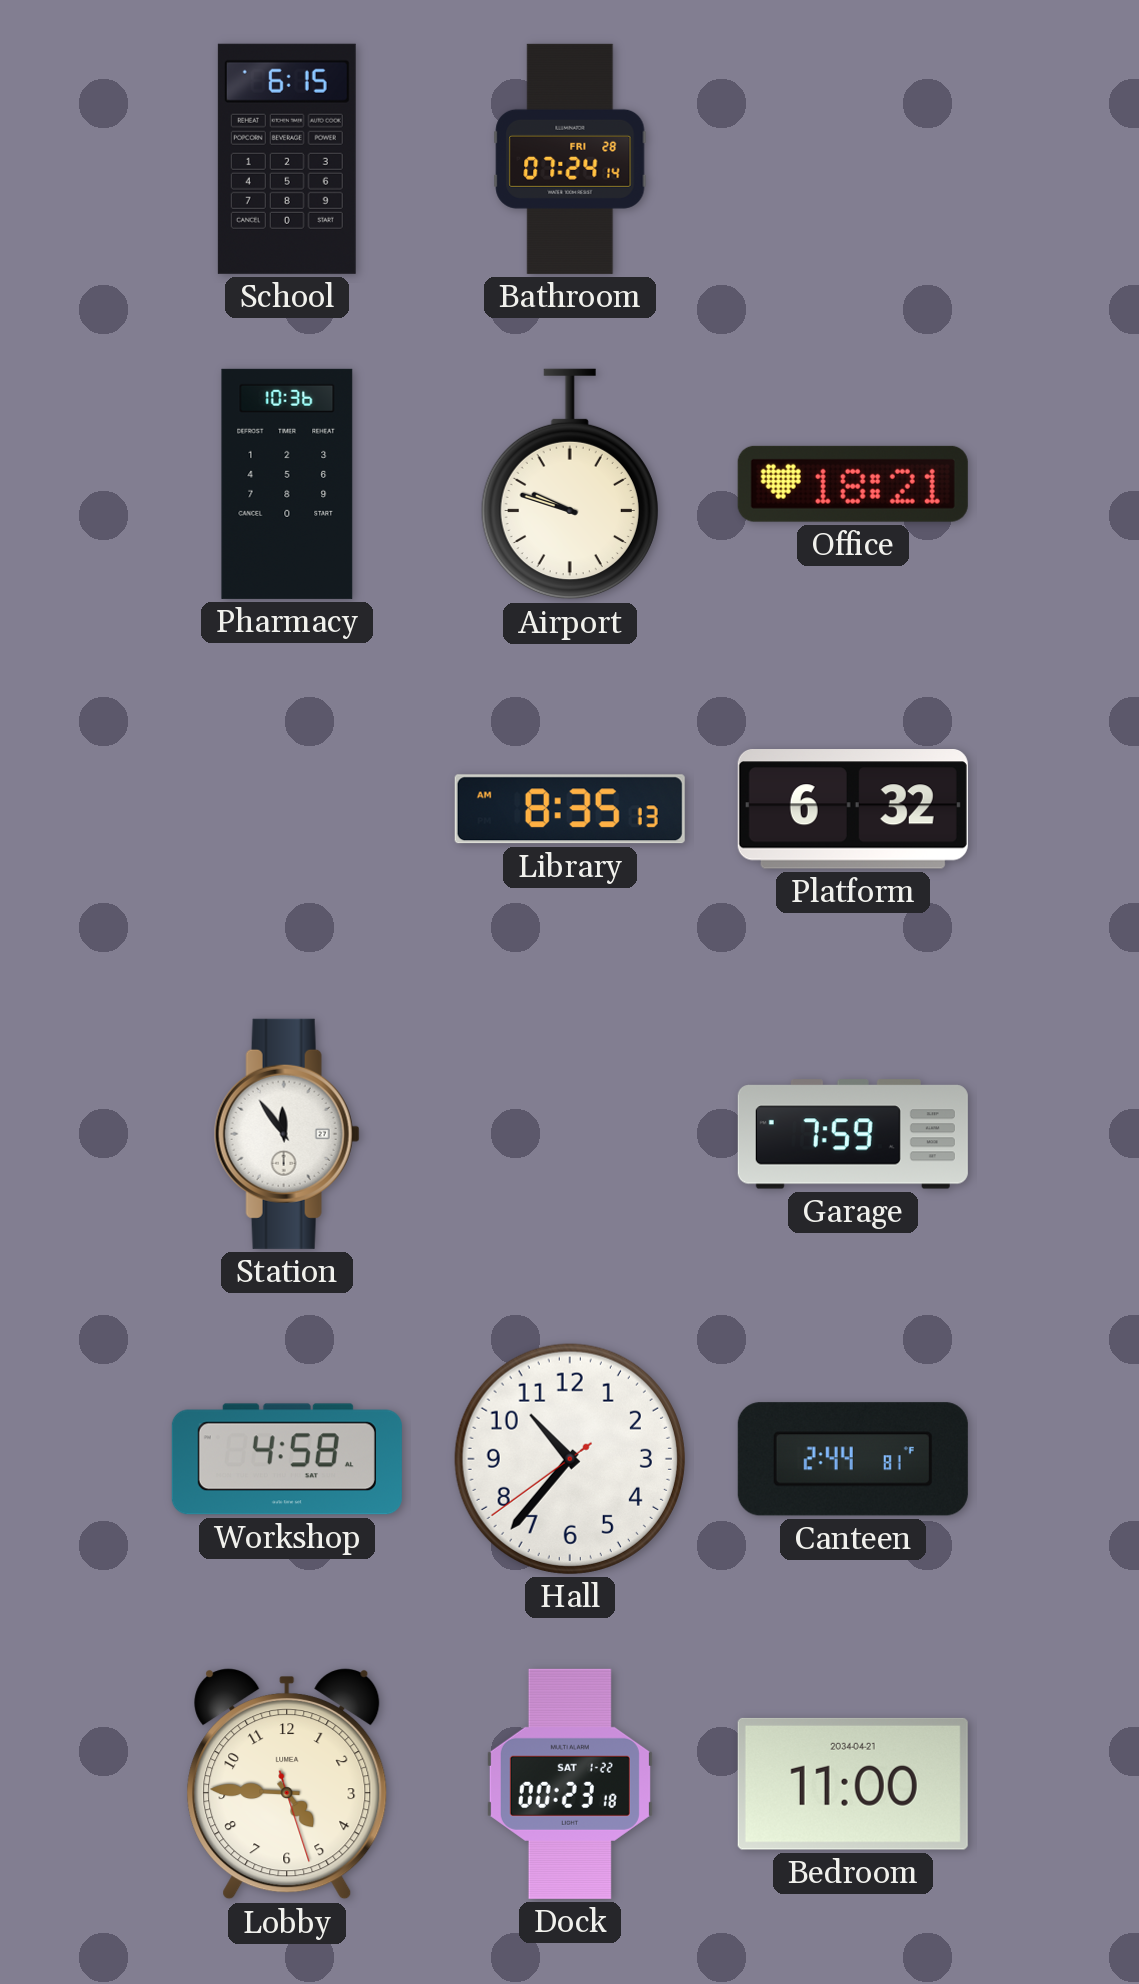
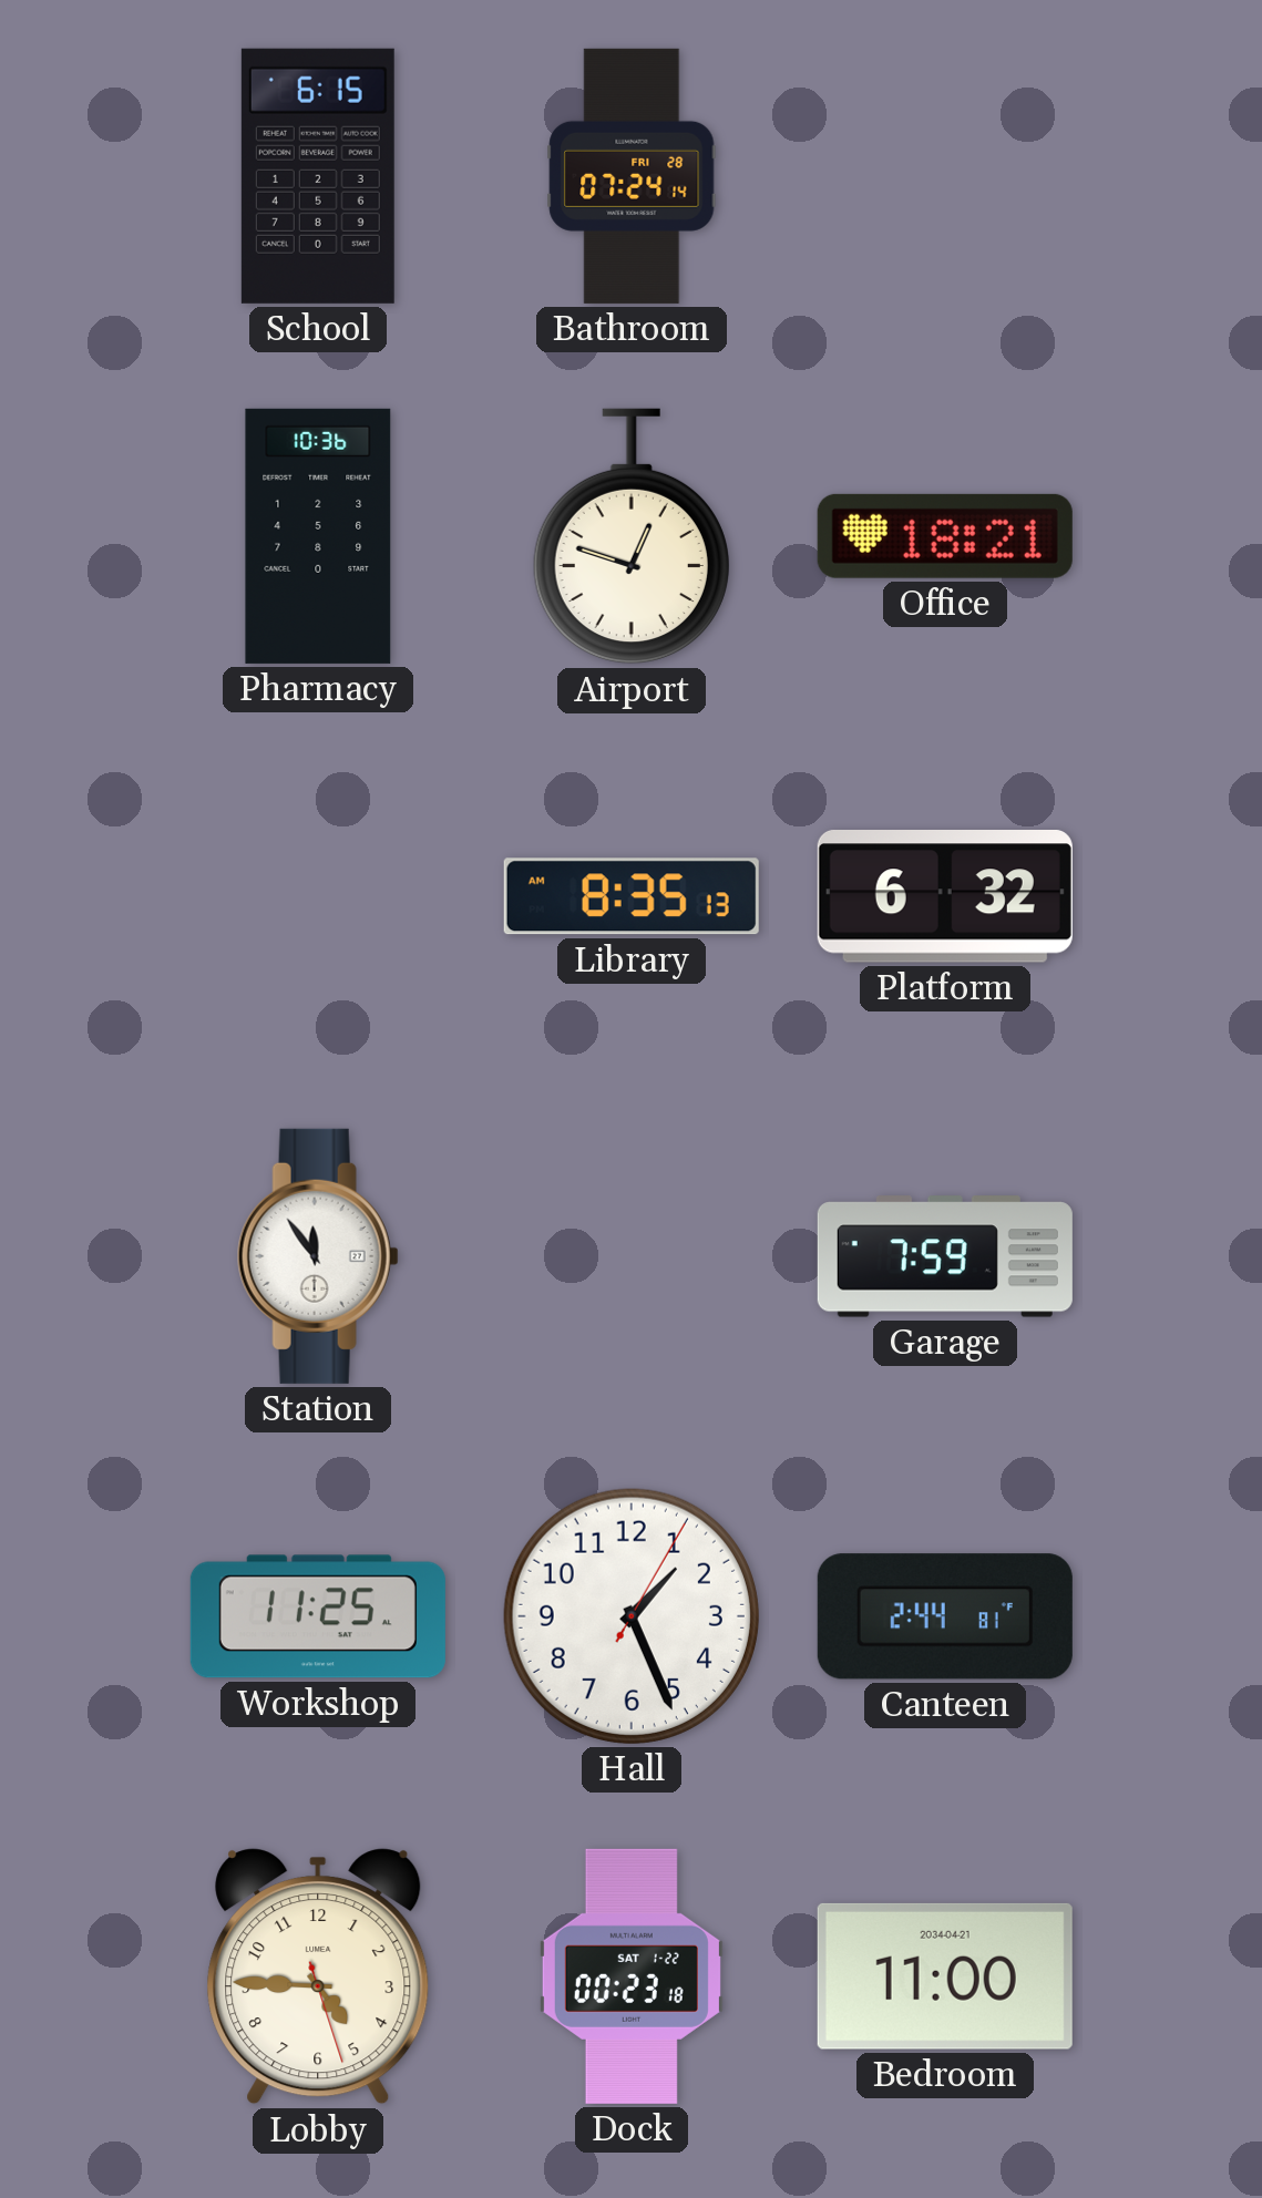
Airport: 9:48 -> 12:48
Workshop: 4:58 -> 11:25
Hall: 10:36 -> 1:26
